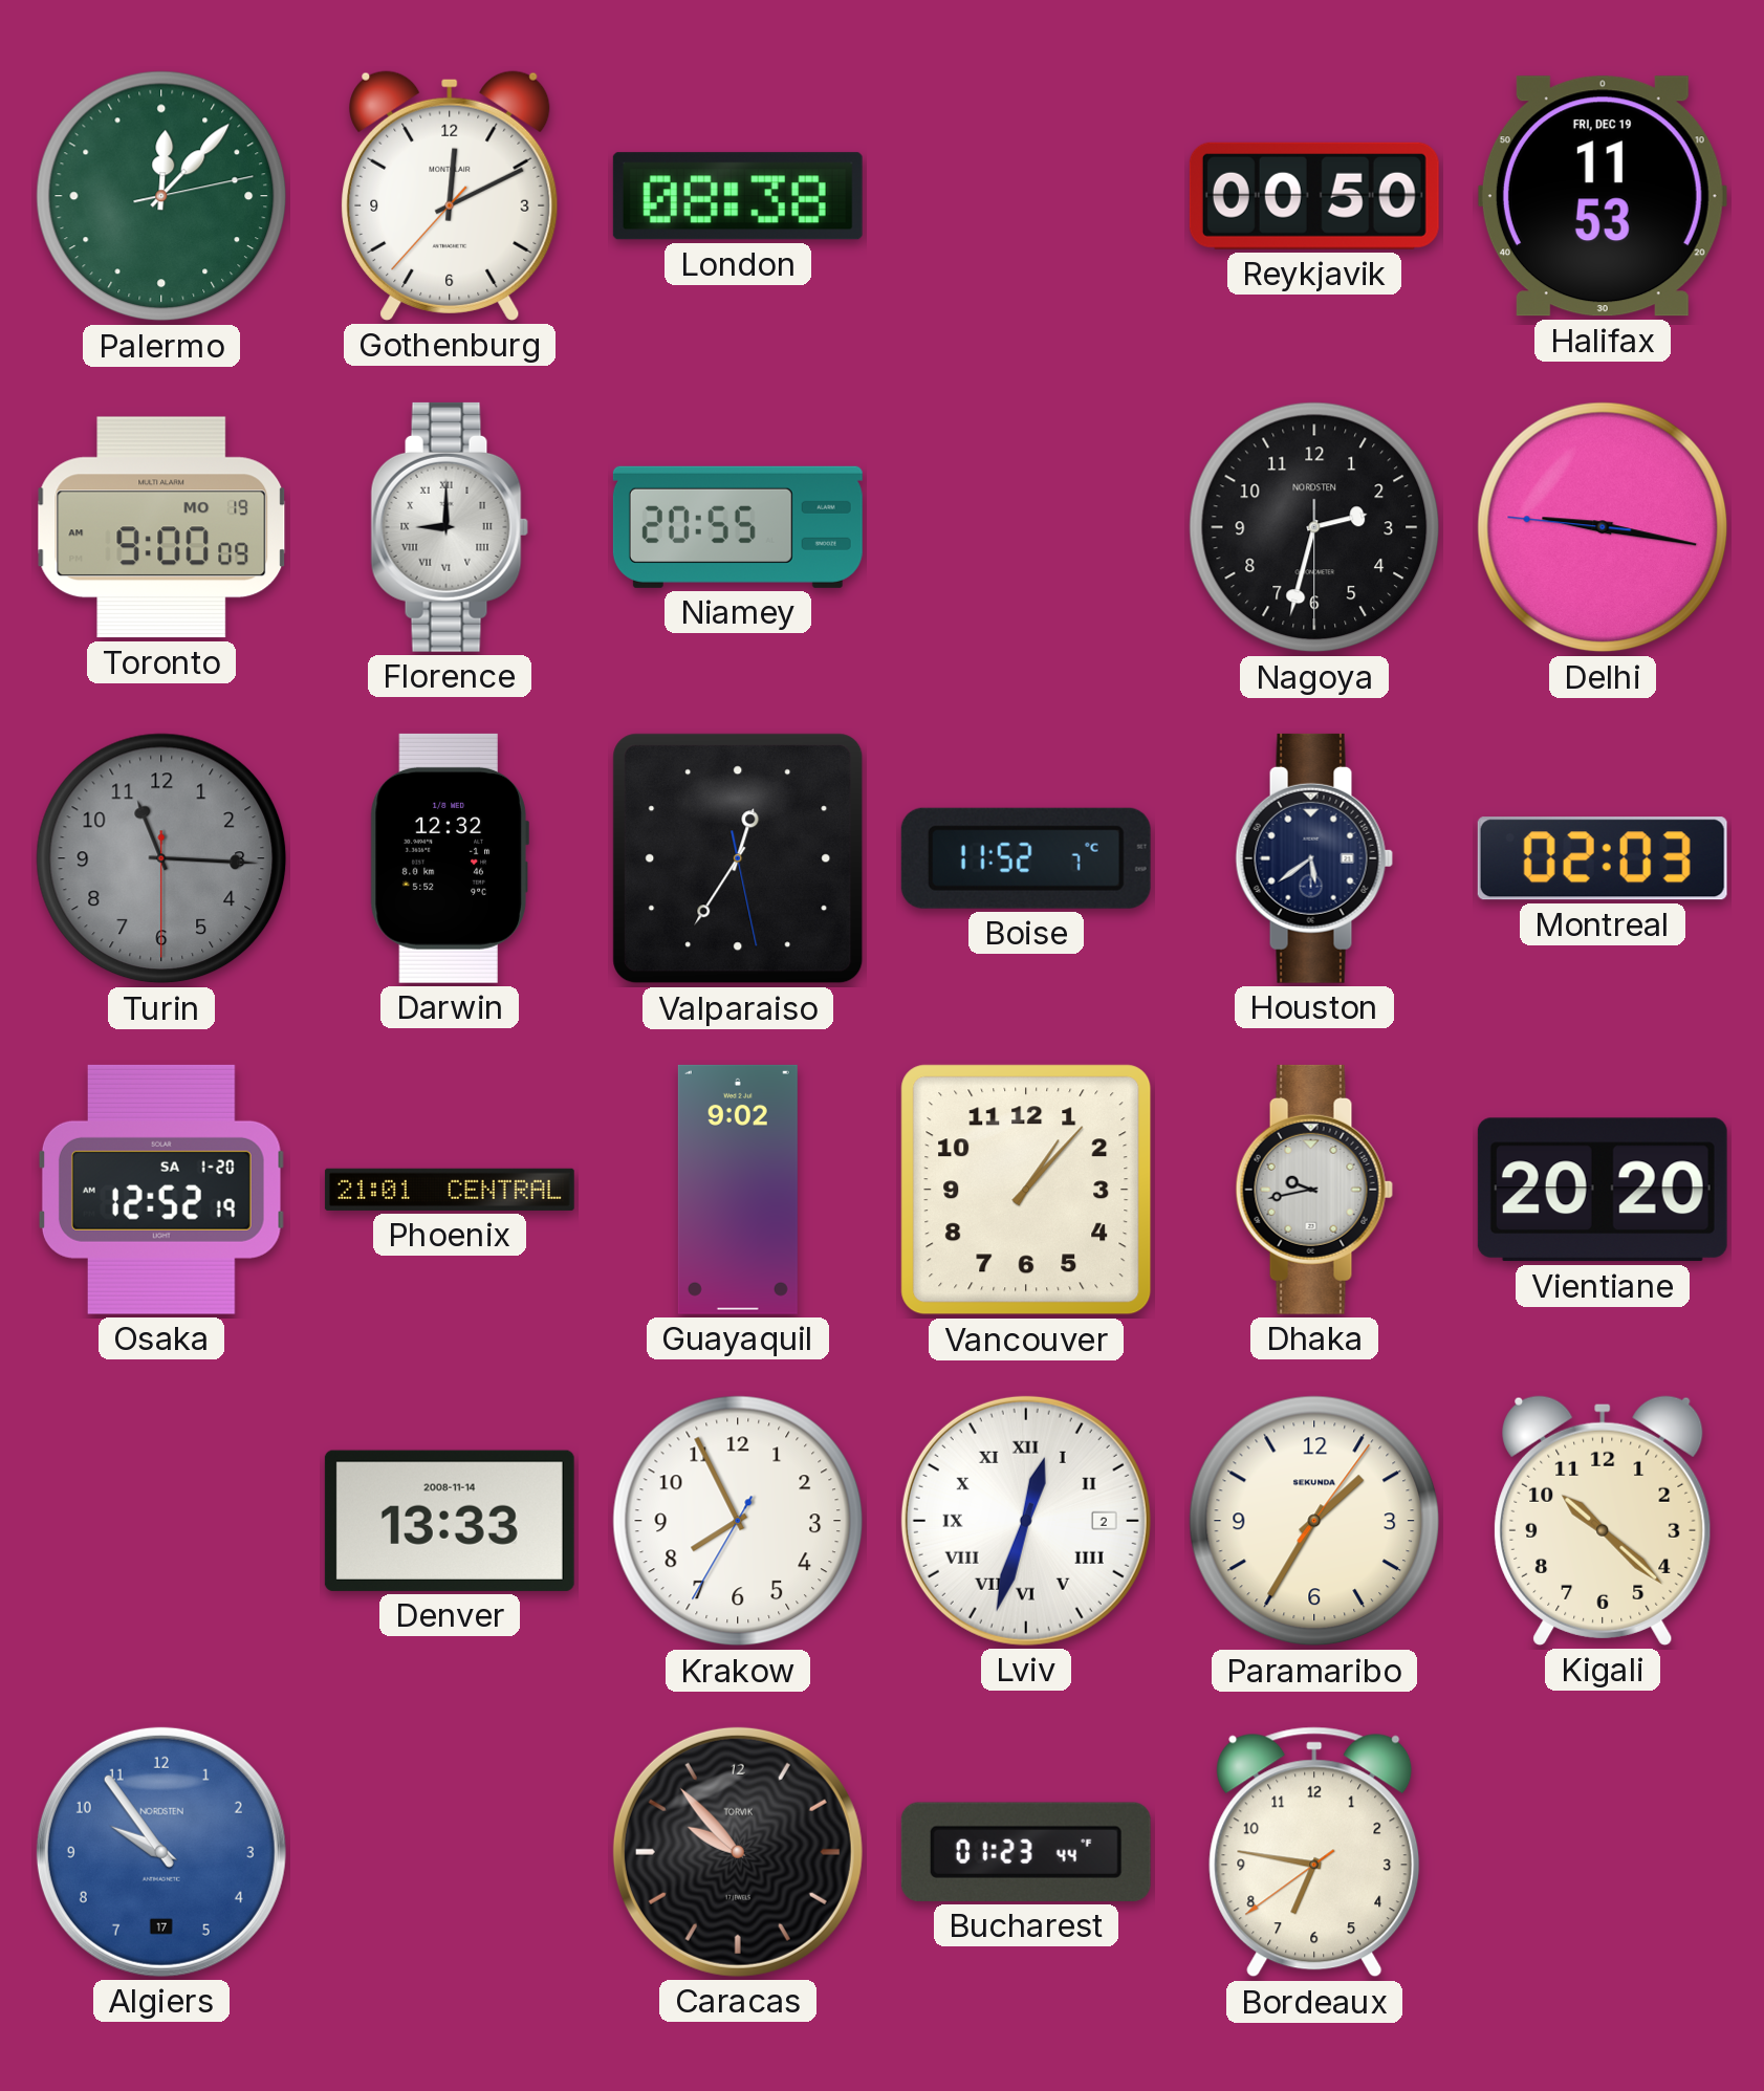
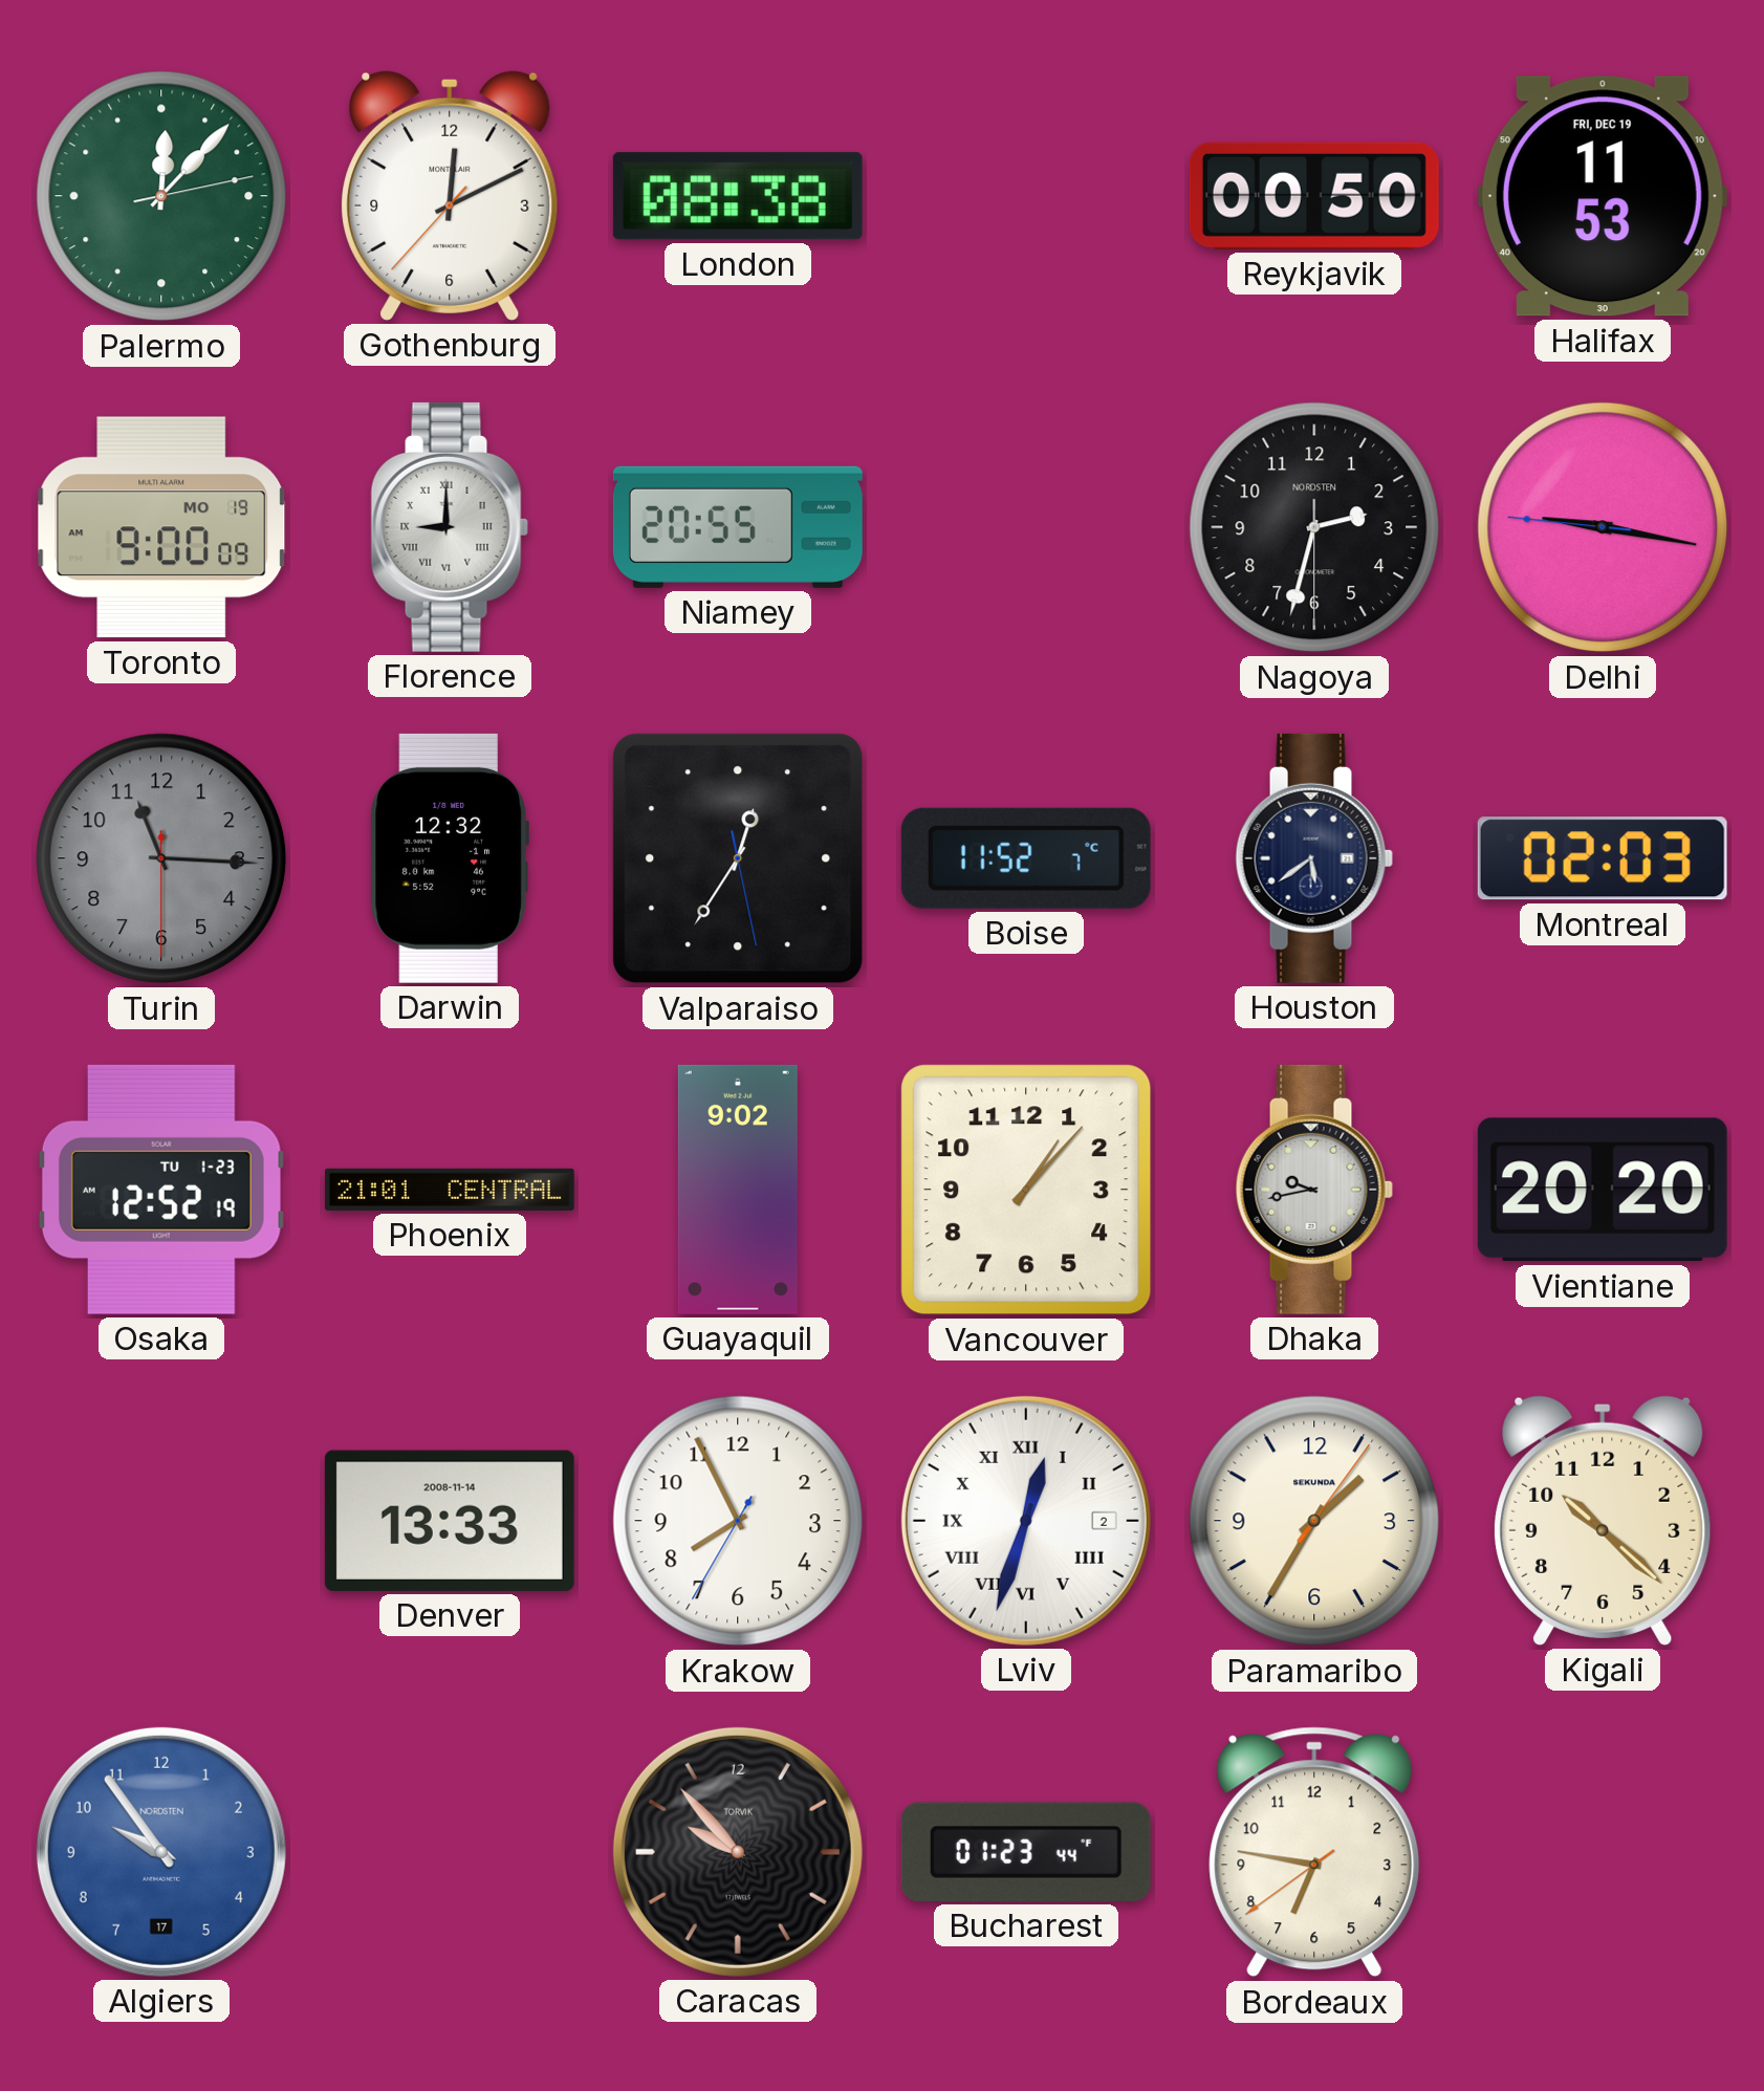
Osaka date: SA 1-20 -> TU 1-23
